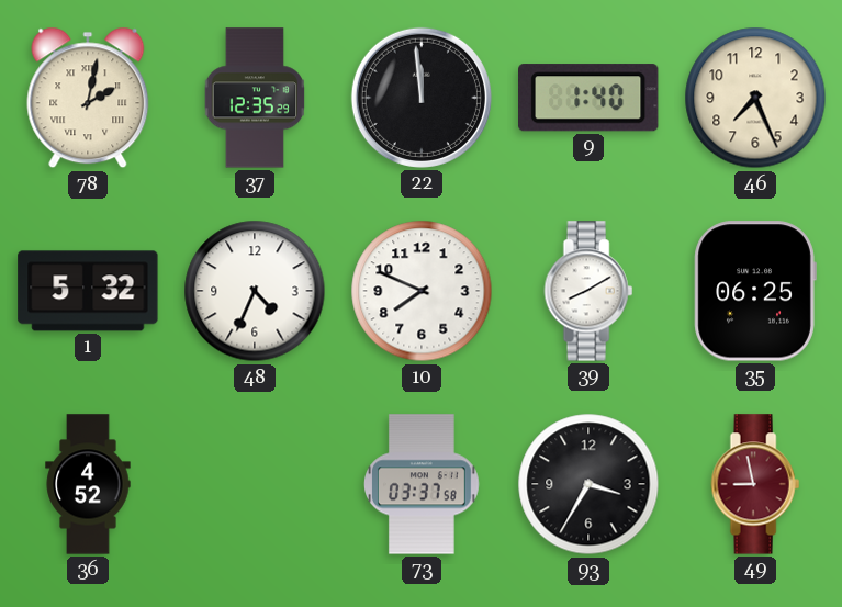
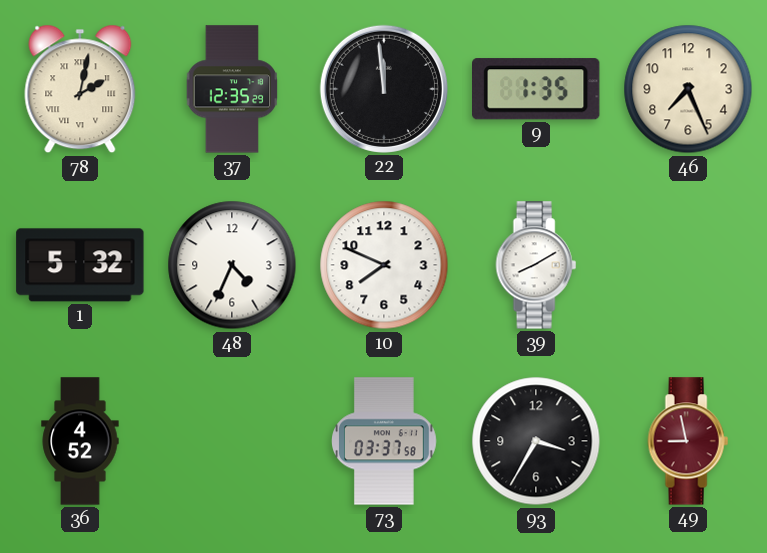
9: 1:40 -> 1:35
35: 06:25 -> none
